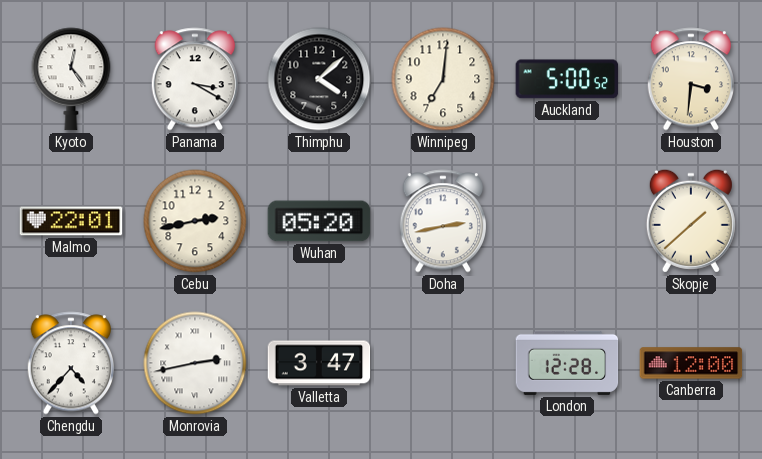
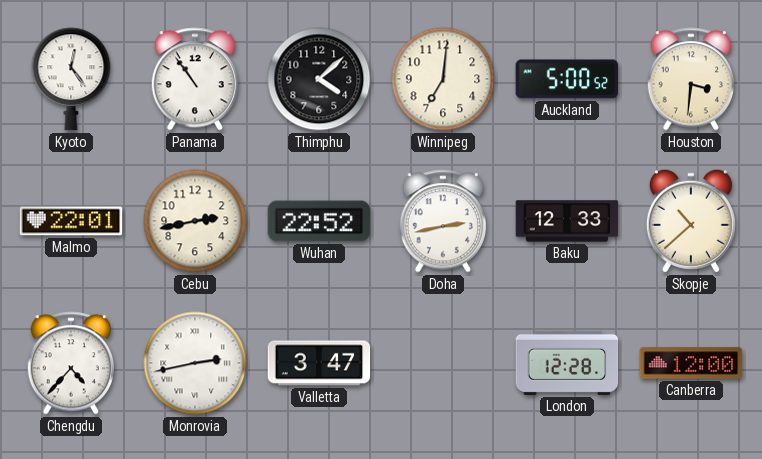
Panama: 3:20 -> 10:54
Wuhan: 05:20 -> 22:52
Baku: none -> 12:33
Skopje: 1:38 -> 10:38
